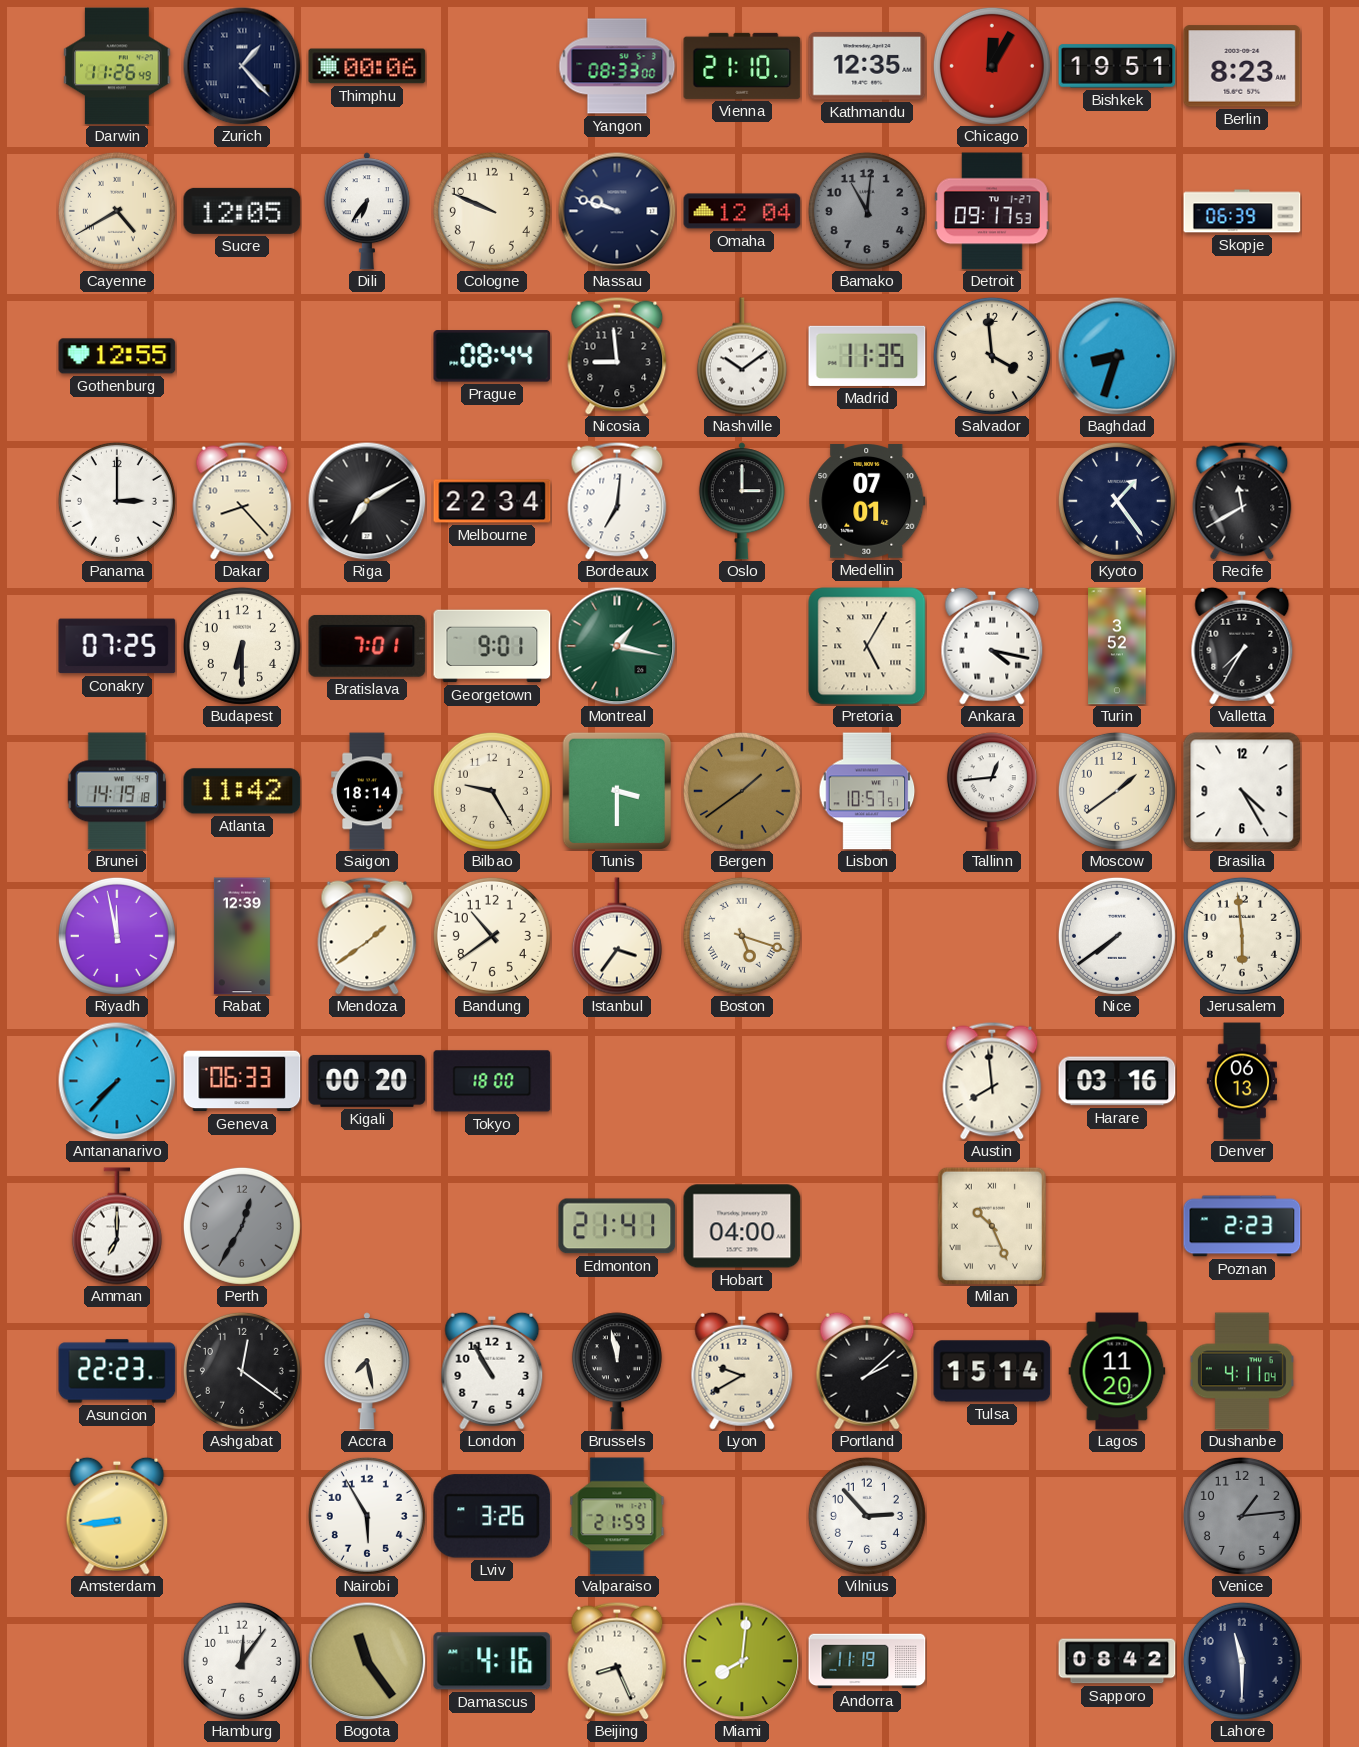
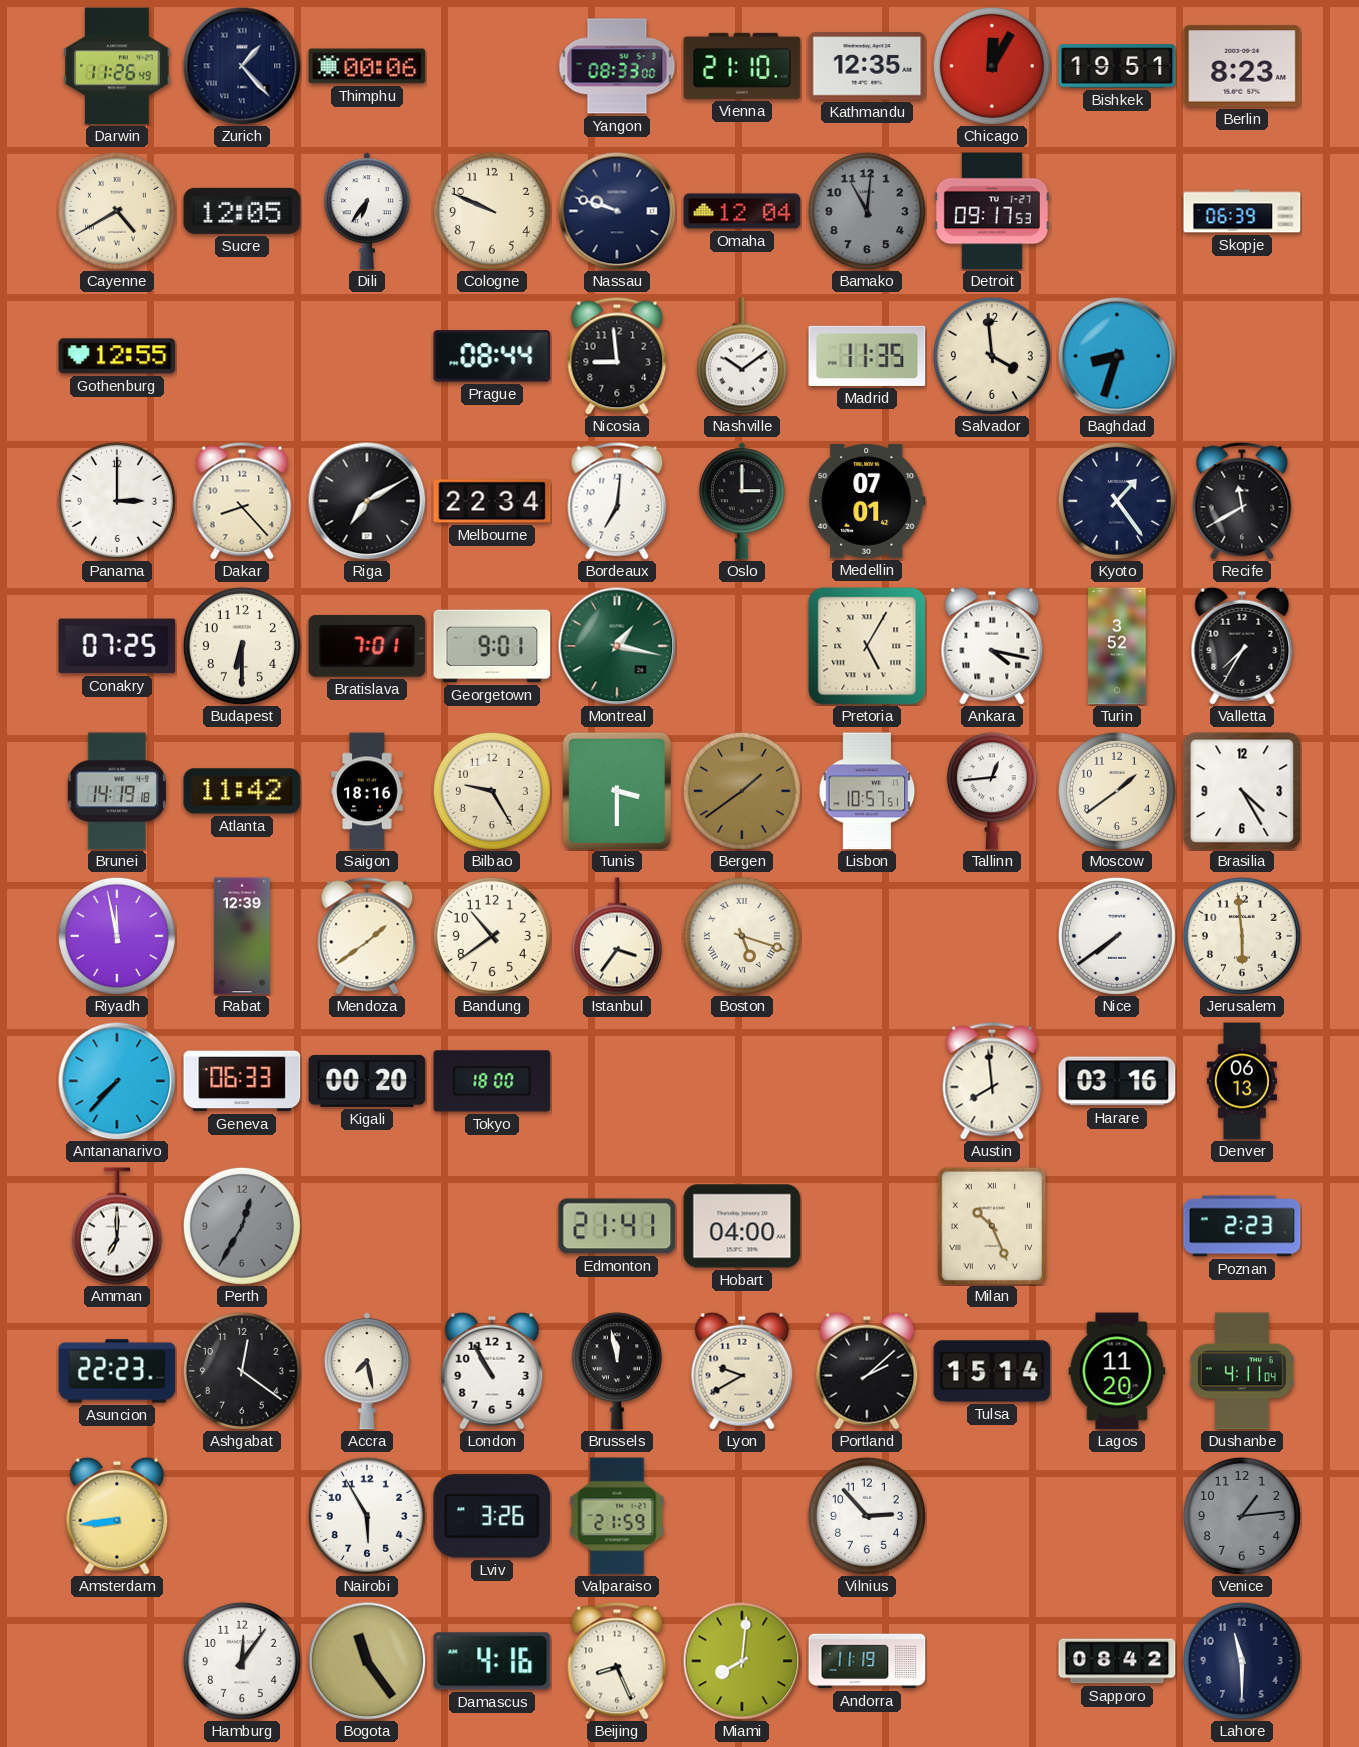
Saigon: 18:14 -> 18:16
